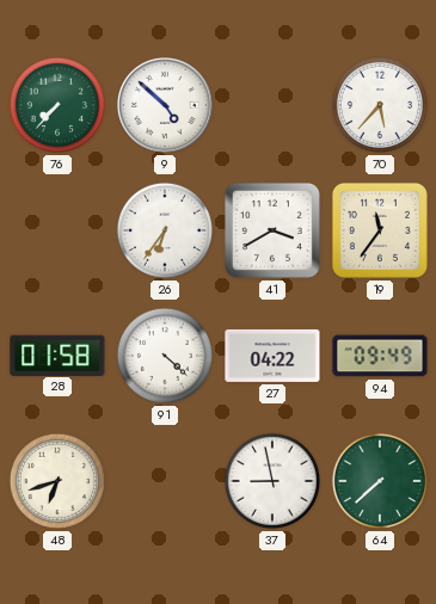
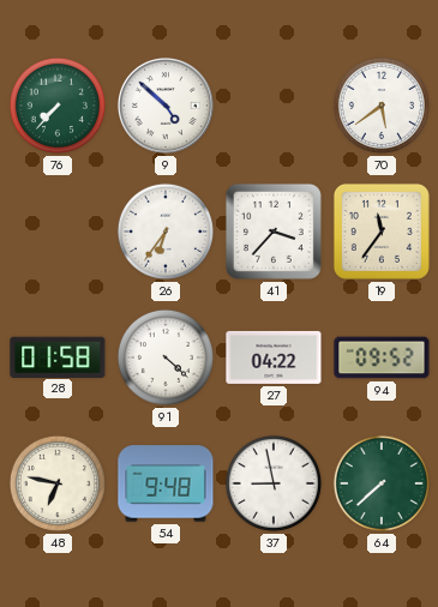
70: 5:37 -> 5:39
41: 3:40 -> 3:37
94: 09:49 -> 09:52
48: 6:42 -> 6:47
54: none -> 9:48
